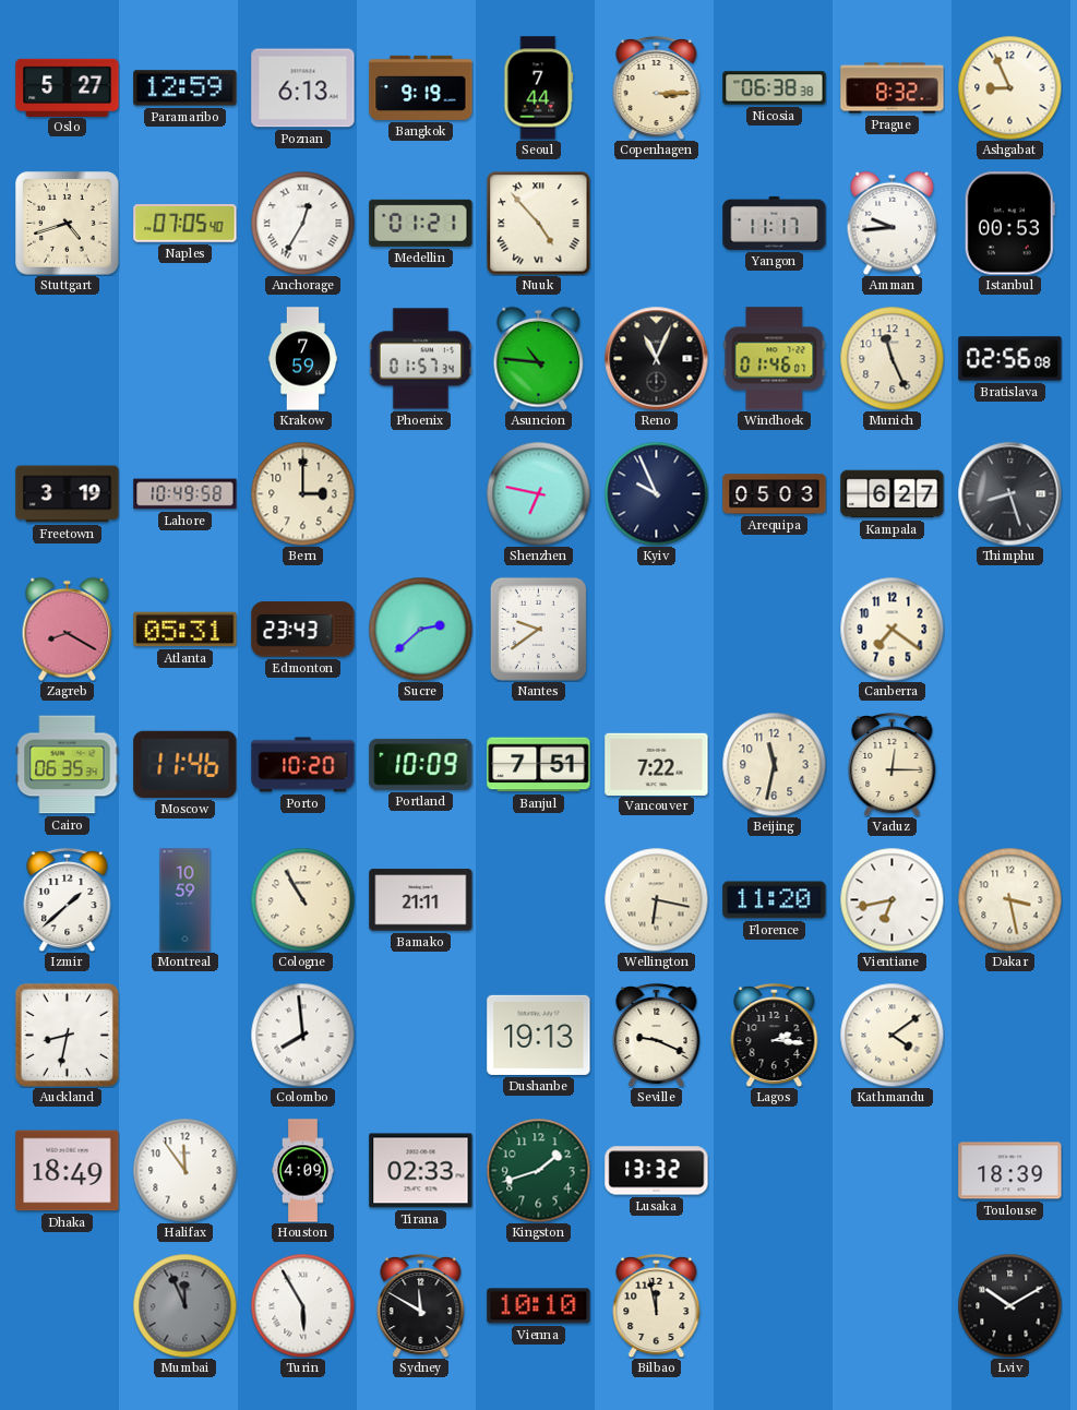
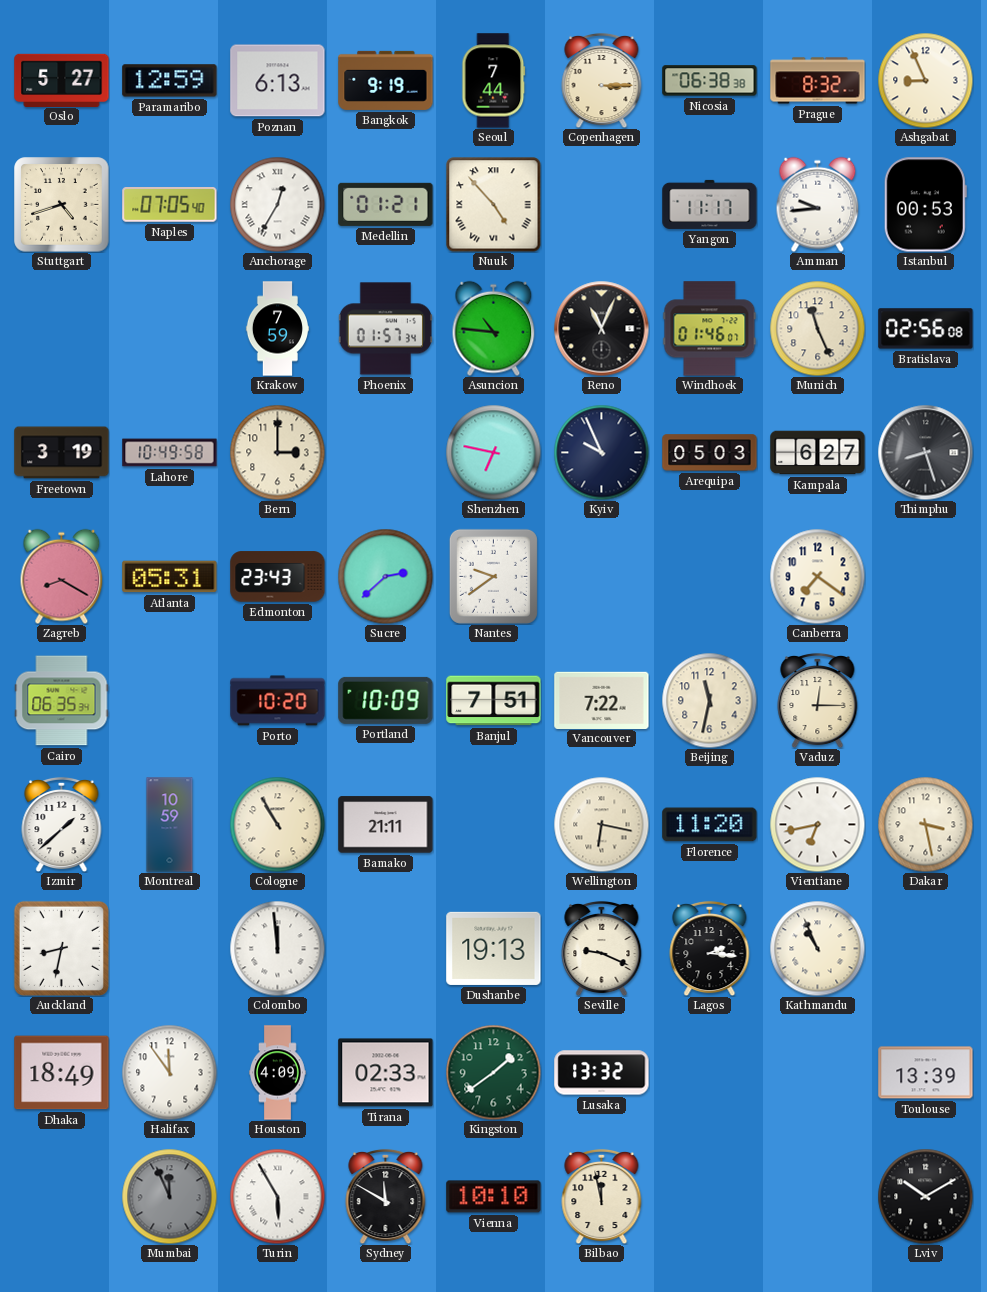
Moscow: 11:46 -> none
Colombo: 7:59 -> 11:59
Kathmandu: 4:09 -> 10:56
Kingston: 1:42 -> 1:39
Toulouse: 18:39 -> 13:39
